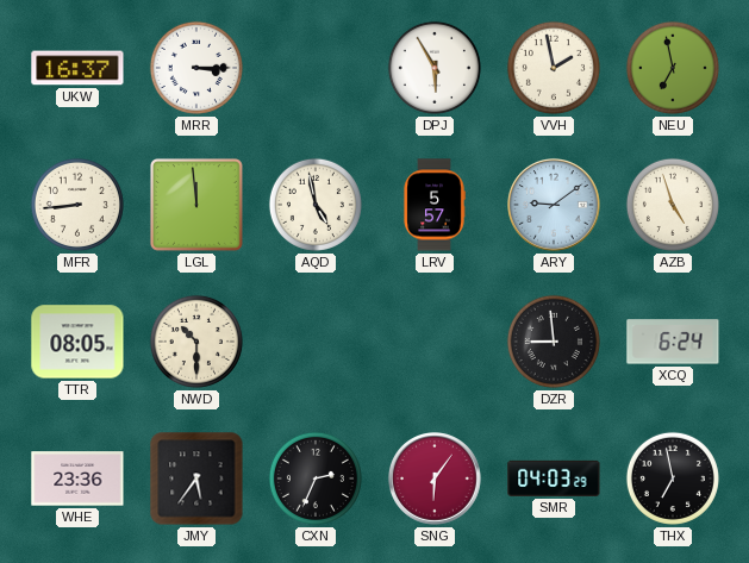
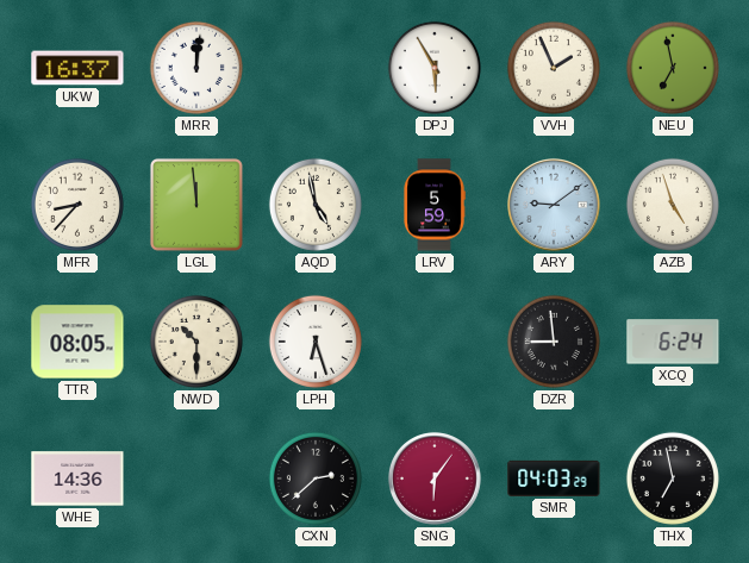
MRR: 3:15 -> 12:01
VVH: 1:58 -> 1:56
MFR: 8:44 -> 8:37
LRV: 5:57 -> 5:59
LPH: none -> 6:27
WHE: 23:36 -> 14:36
JMY: 5:36 -> none
CXN: 2:34 -> 2:38
